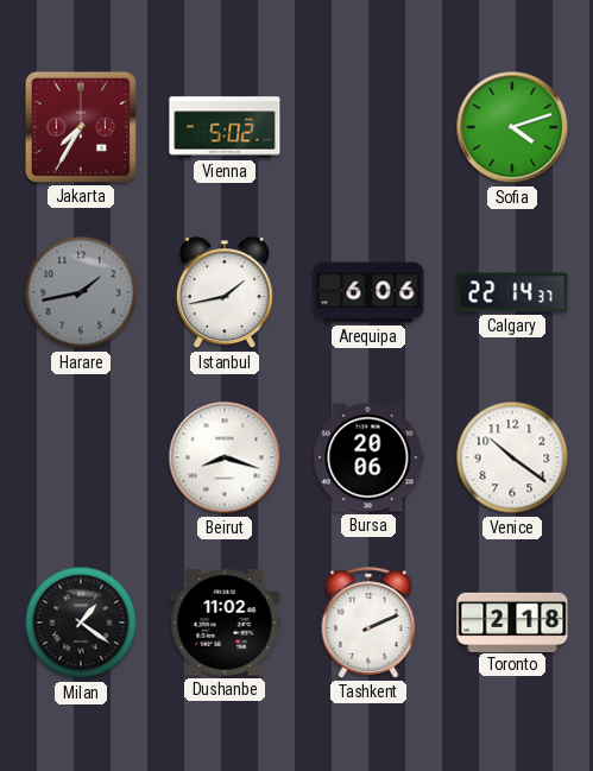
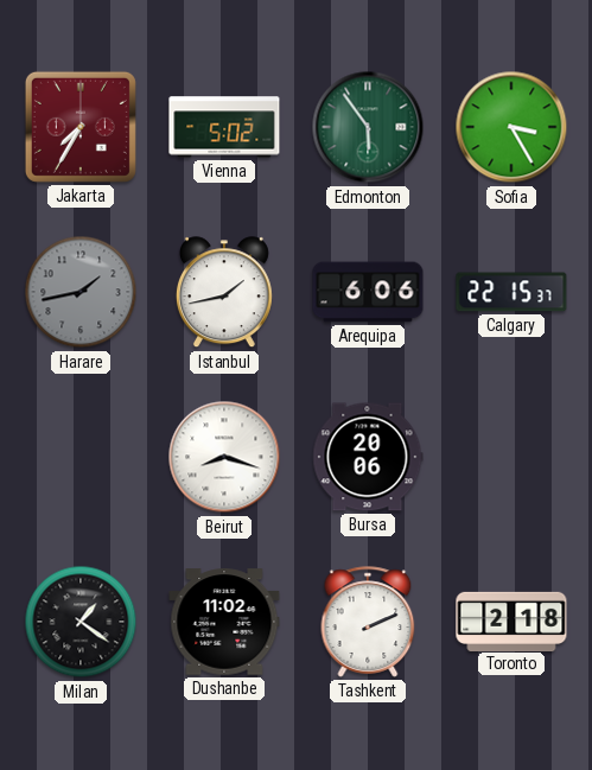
Edmonton: none -> 5:54
Sofia: 4:12 -> 3:25
Calgary: 22:14 -> 22:15
Venice: 10:21 -> none
